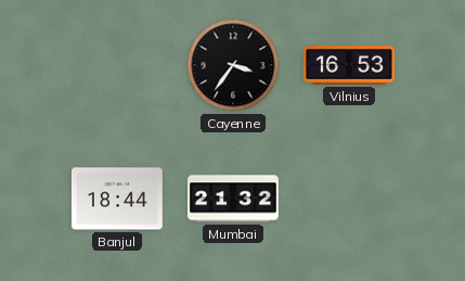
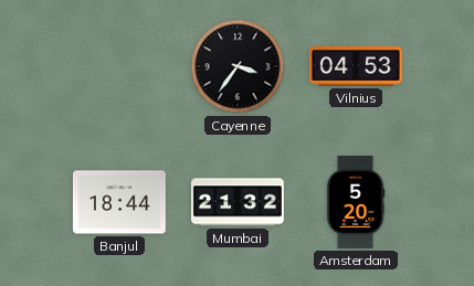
Vilnius: 16:53 -> 04:53
Amsterdam: none -> 5:20
